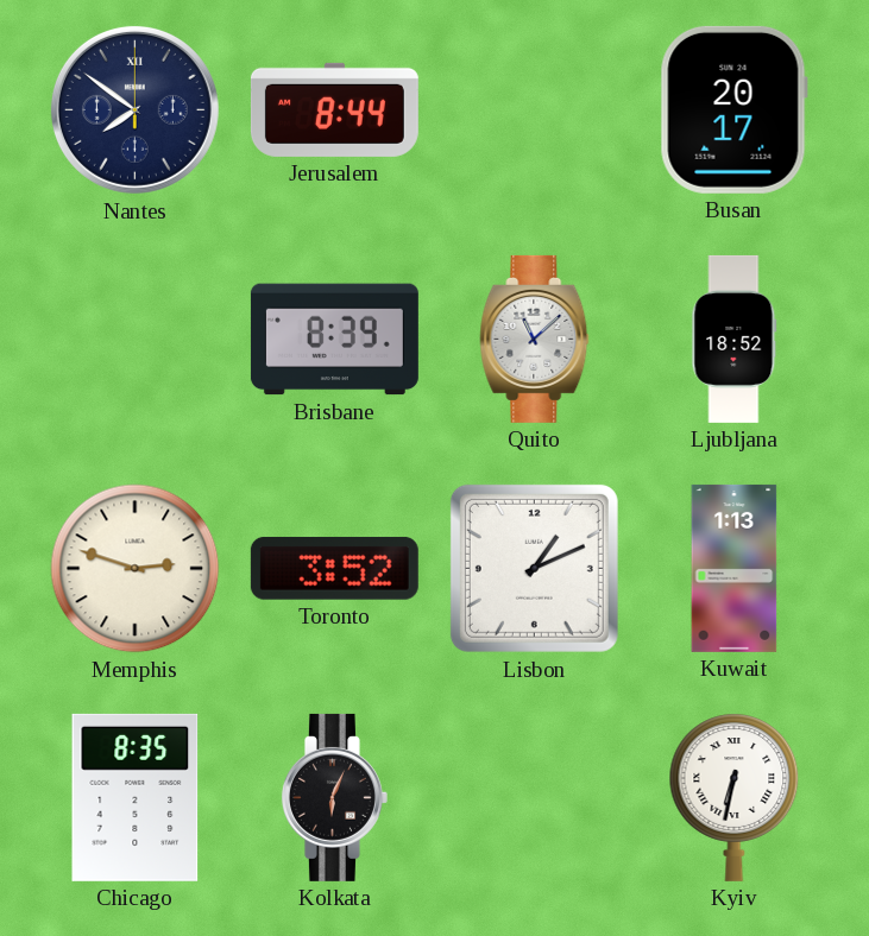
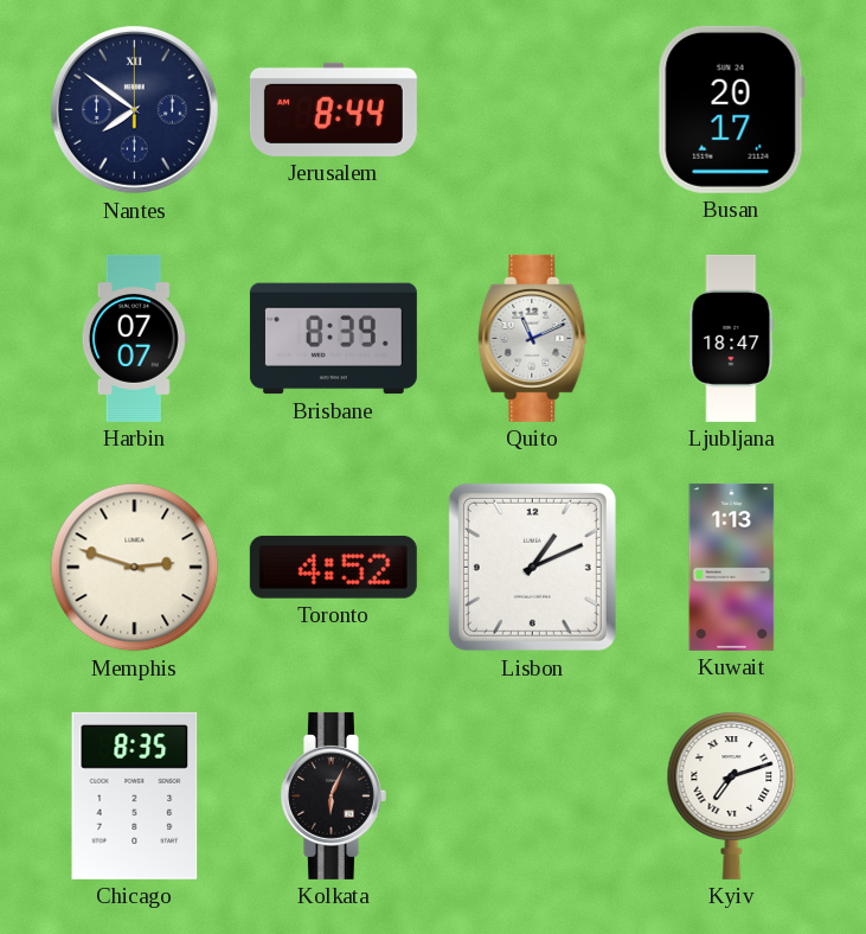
Harbin: none -> 07:07
Quito: 11:08 -> 11:11
Ljubljana: 18:52 -> 18:47
Toronto: 3:52 -> 4:52
Kyiv: 6:32 -> 7:12
